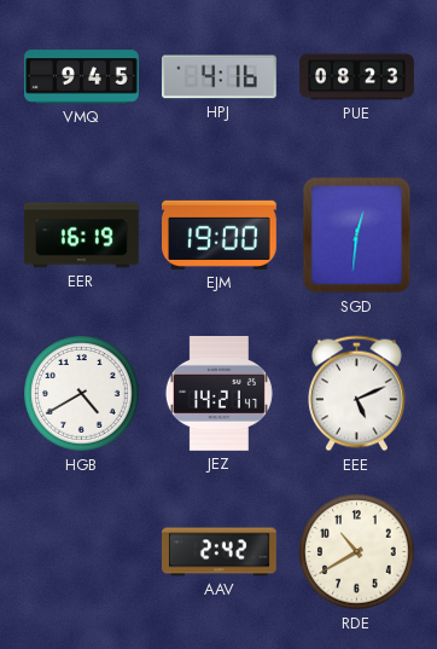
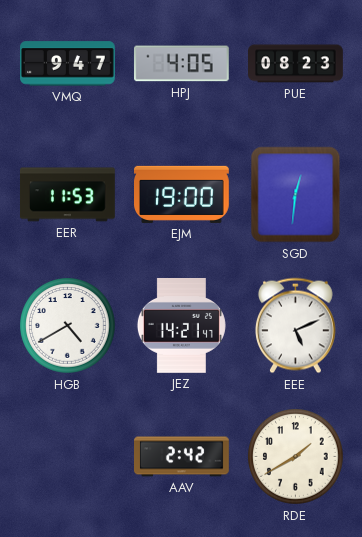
VMQ: 9:45 -> 9:47
HPJ: 4:16 -> 4:05
EER: 16:19 -> 11:53
RDE: 10:40 -> 1:40
